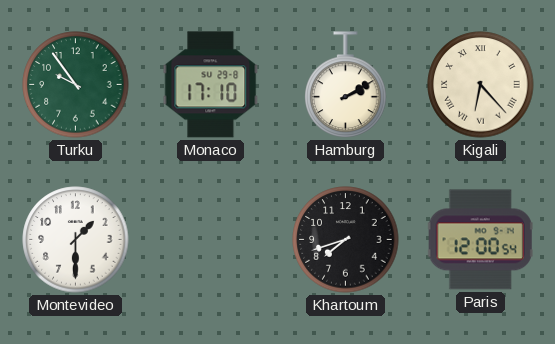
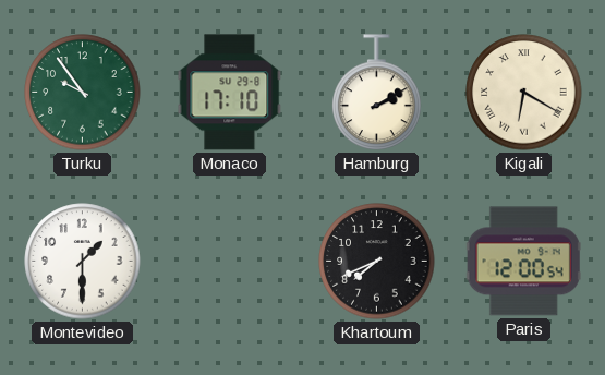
Kigali: 6:23 -> 6:20
Khartoum: 7:42 -> 7:41
